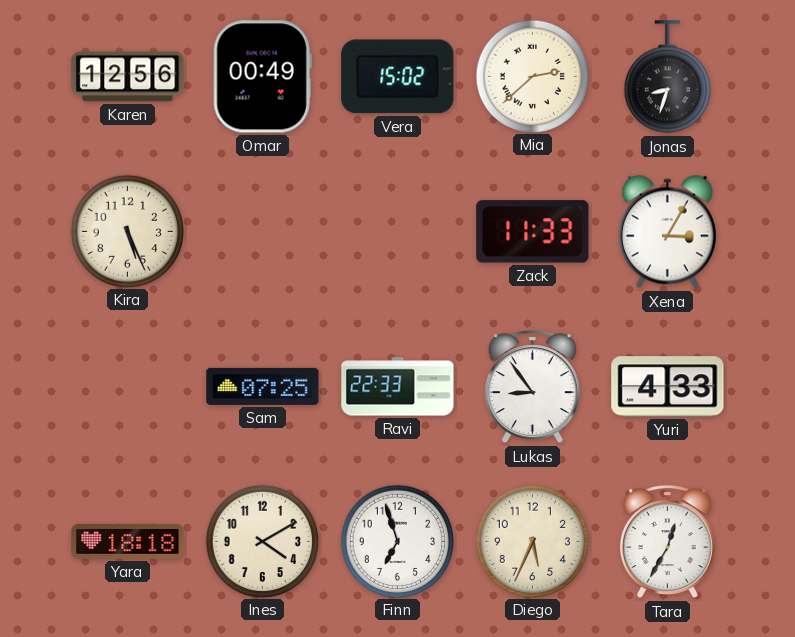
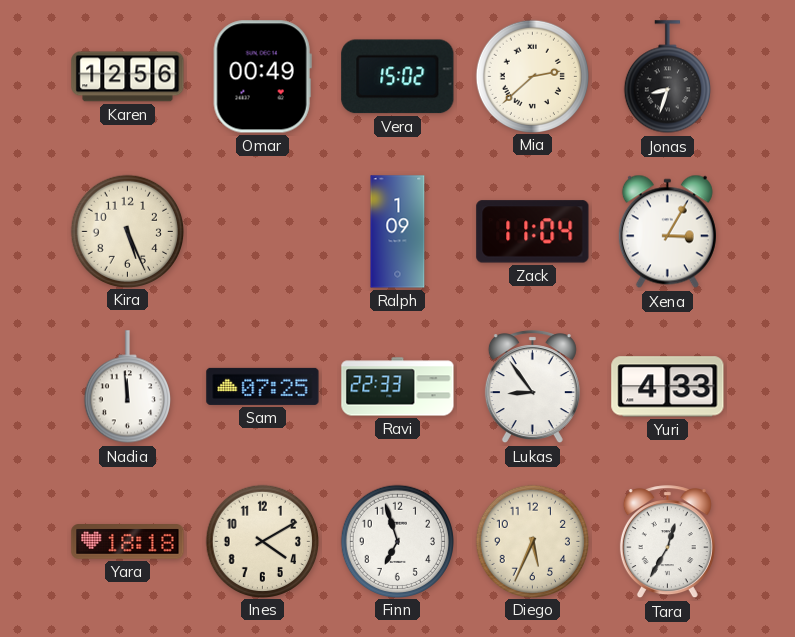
Ralph: none -> 1:09
Zack: 11:33 -> 11:04
Nadia: none -> 11:59
